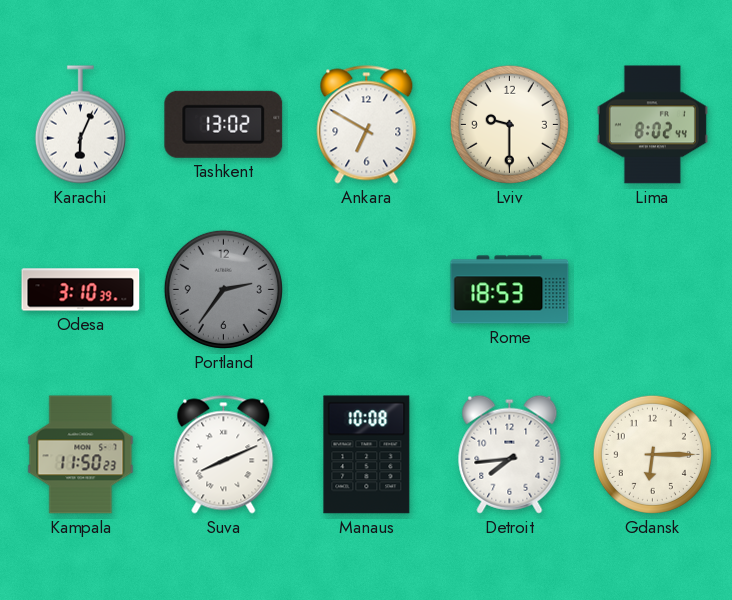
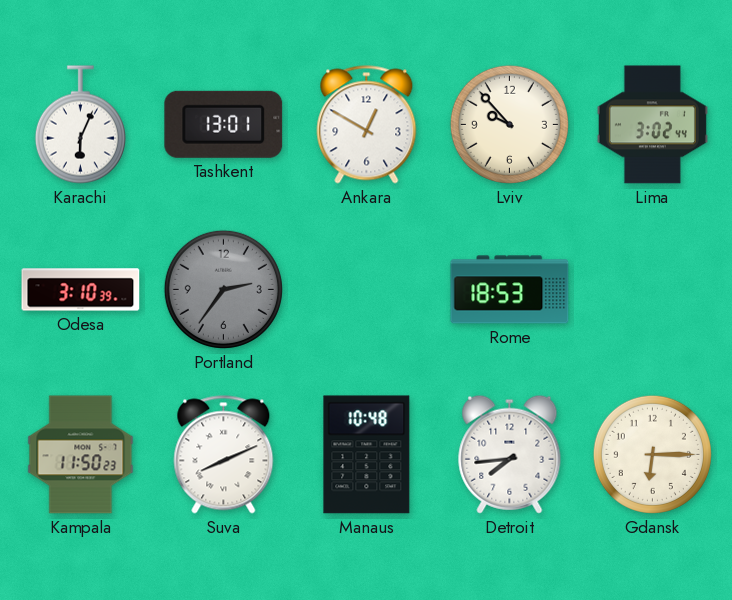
Tashkent: 13:02 -> 13:01
Ankara: 6:50 -> 12:50
Lviv: 9:30 -> 9:53
Lima: 8:02 -> 3:02
Manaus: 10:08 -> 10:48
